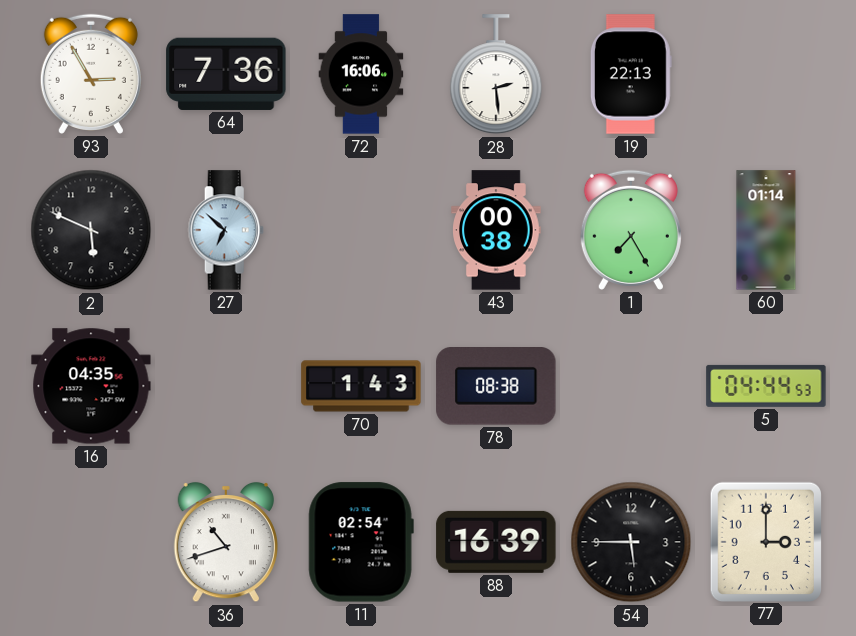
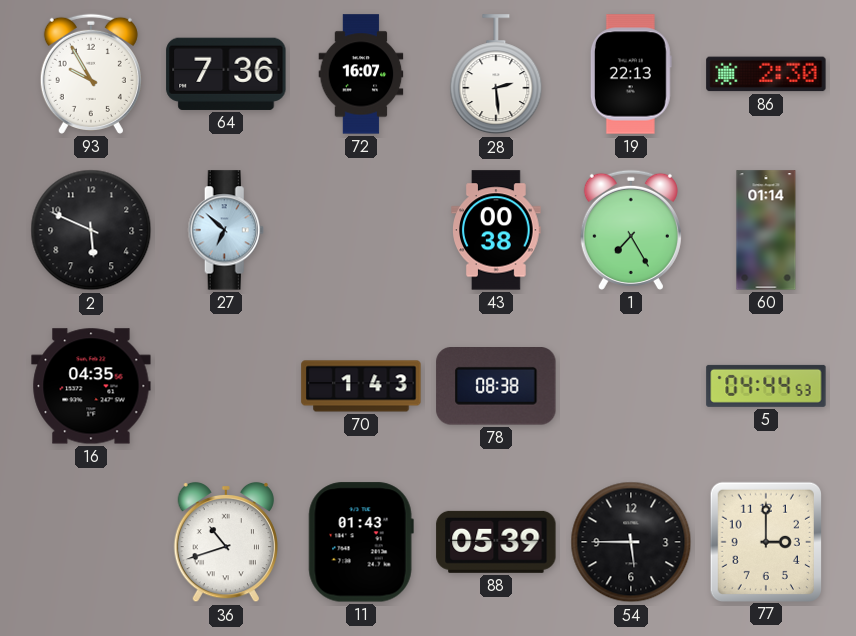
93: 2:55 -> 9:55
72: 16:06 -> 16:07
86: none -> 2:30
11: 02:54 -> 01:43
88: 16:39 -> 05:39
